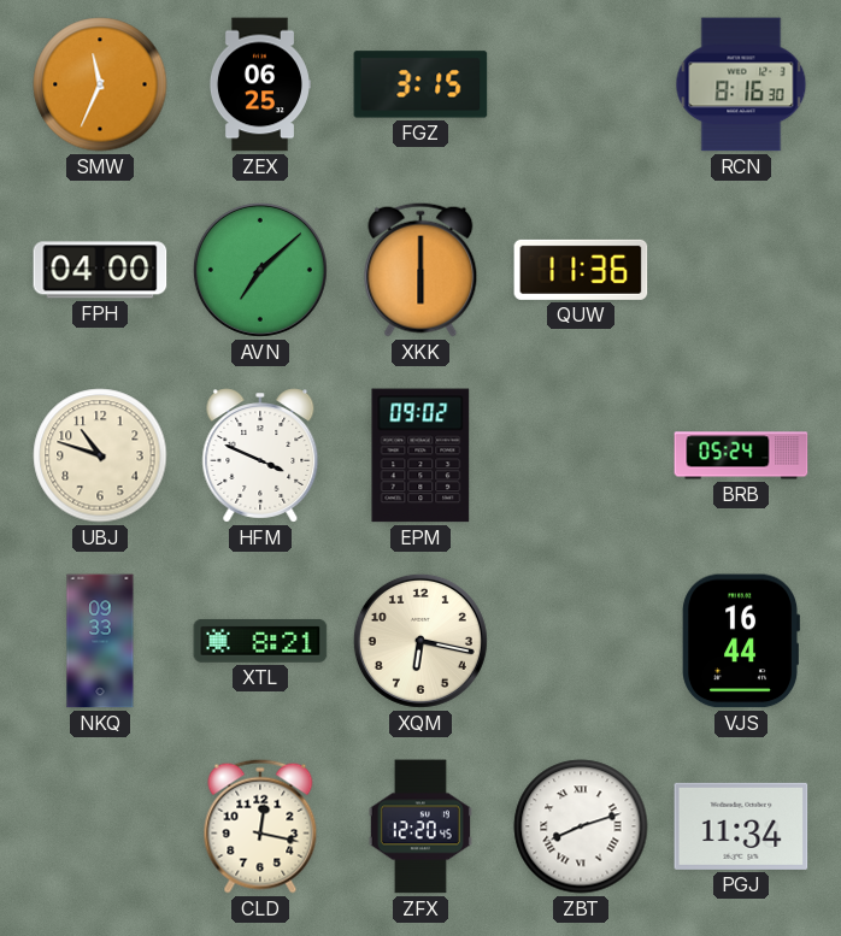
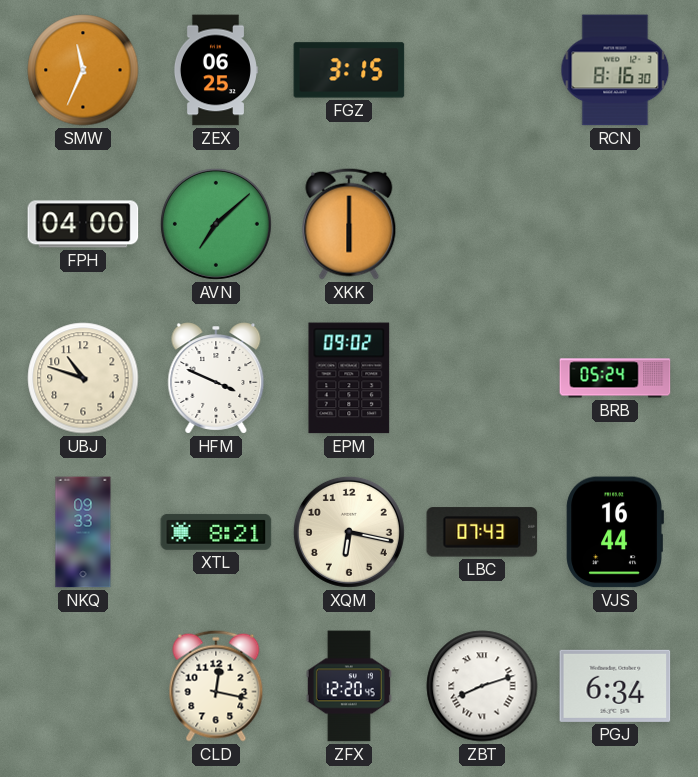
QUW: 11:36 -> none
LBC: none -> 07:43
PGJ: 11:34 -> 6:34
